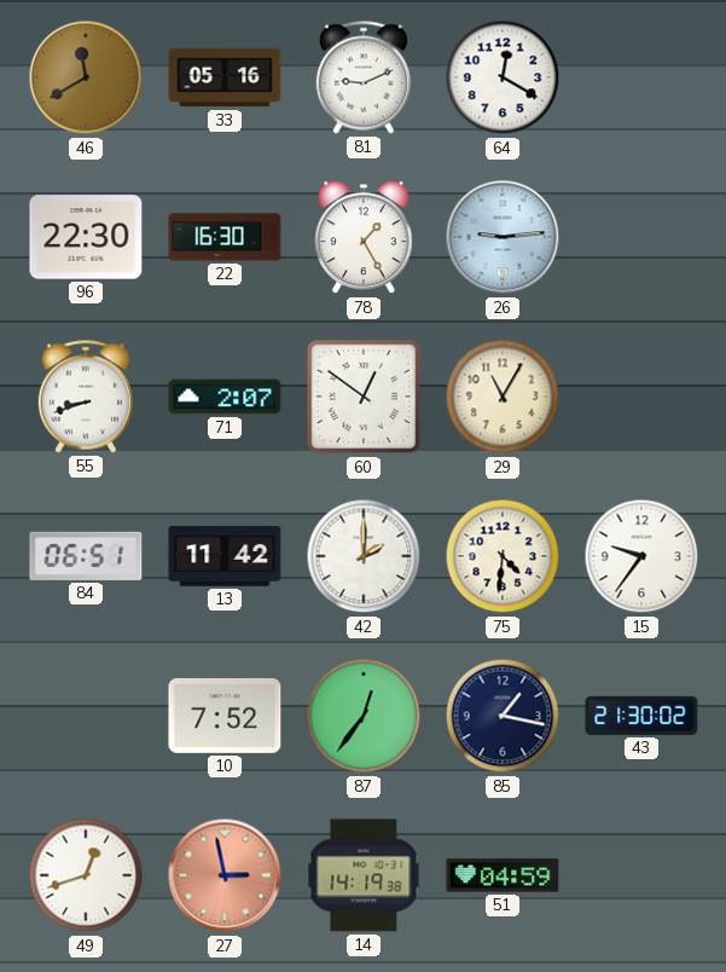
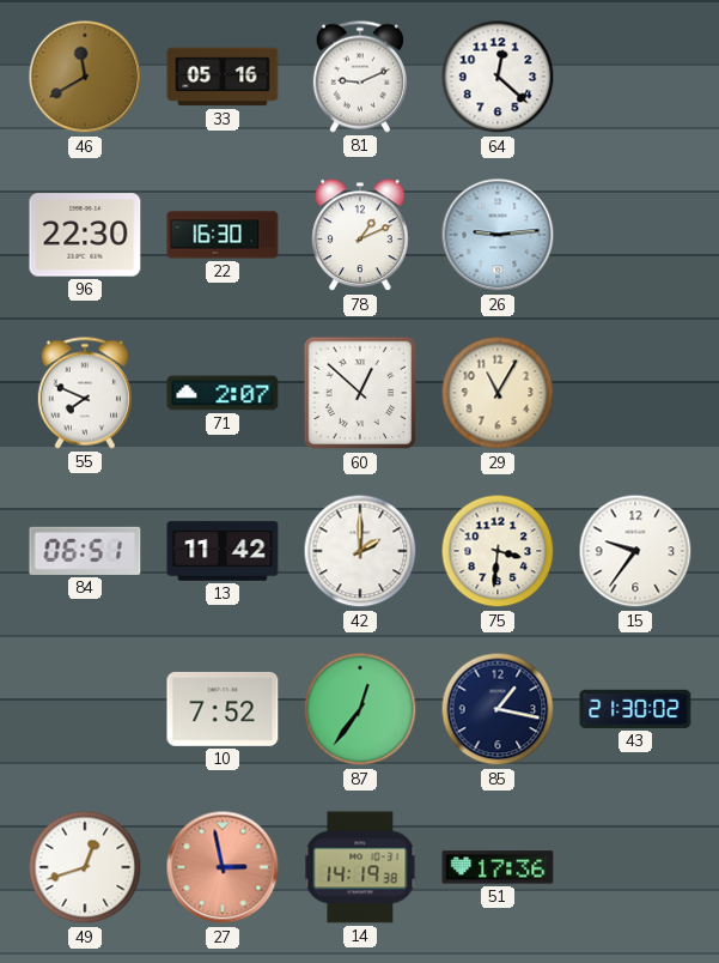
64: 12:20 -> 12:22
78: 1:25 -> 1:11
55: 8:42 -> 7:49
60: 12:51 -> 12:52
75: 4:31 -> 3:31
51: 04:59 -> 17:36
